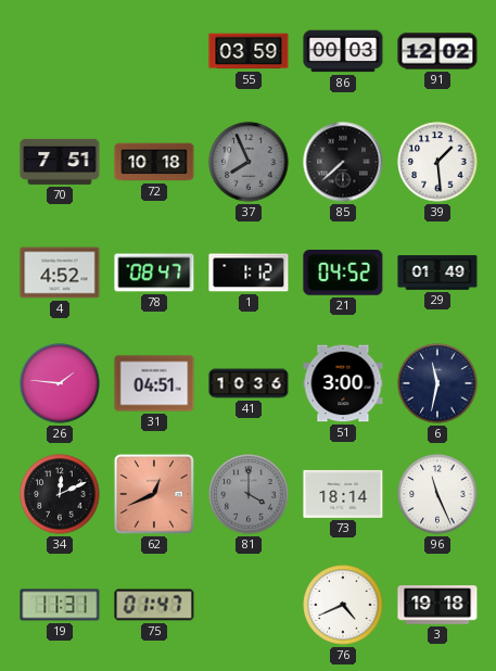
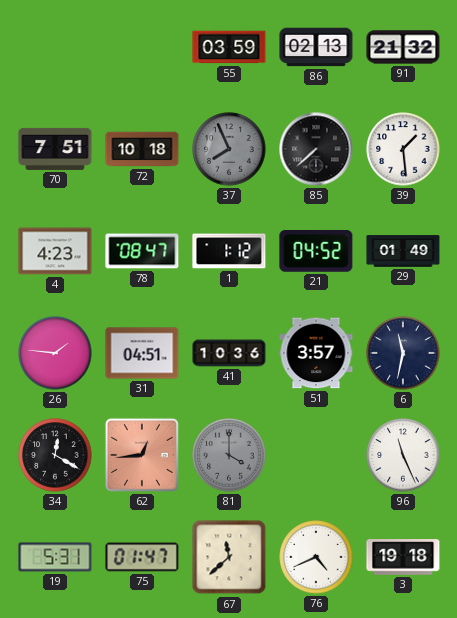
86: 00:03 -> 02:13
91: 12:02 -> 21:32
4: 4:52 -> 4:23
51: 3:00 -> 3:57
34: 12:11 -> 12:20
62: 12:41 -> 12:44
73: 18:14 -> none
19: 11:31 -> 5:31
67: none -> 11:38
